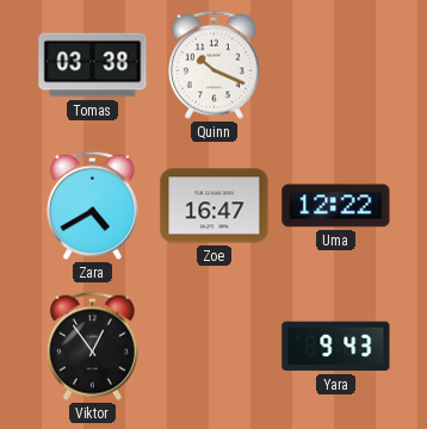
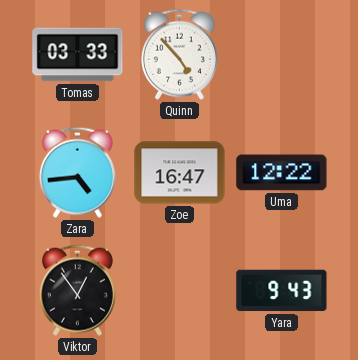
Tomas: 03:38 -> 03:33
Quinn: 10:19 -> 4:53
Zara: 4:40 -> 4:44
